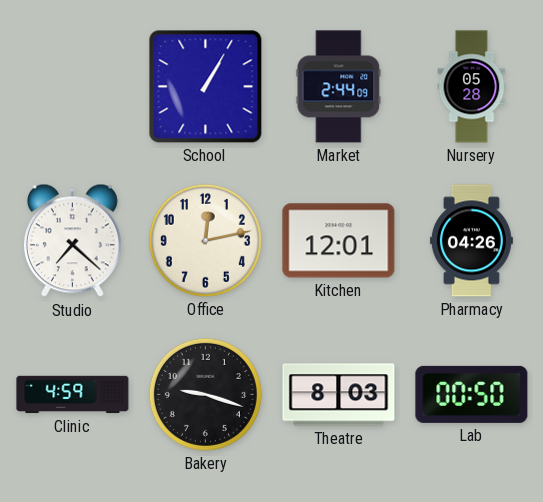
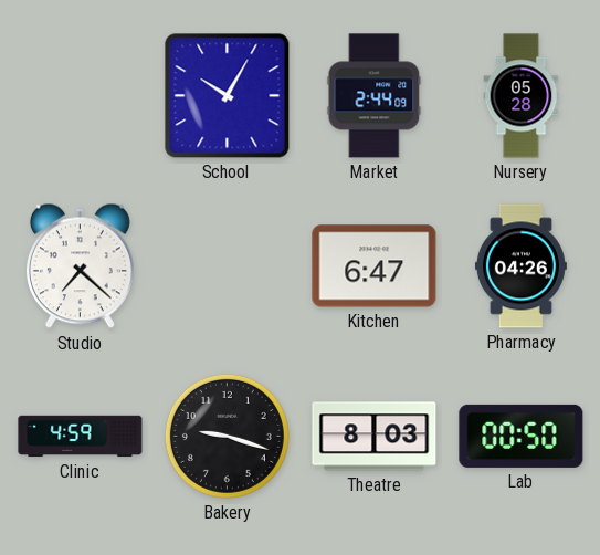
School: 1:05 -> 10:05
Office: 12:13 -> none
Kitchen: 12:01 -> 6:47
